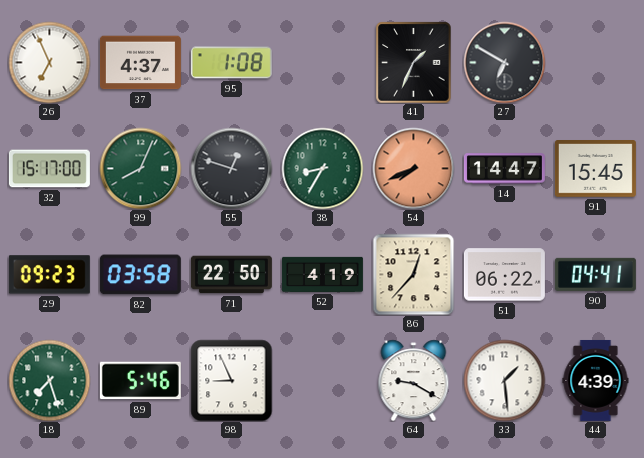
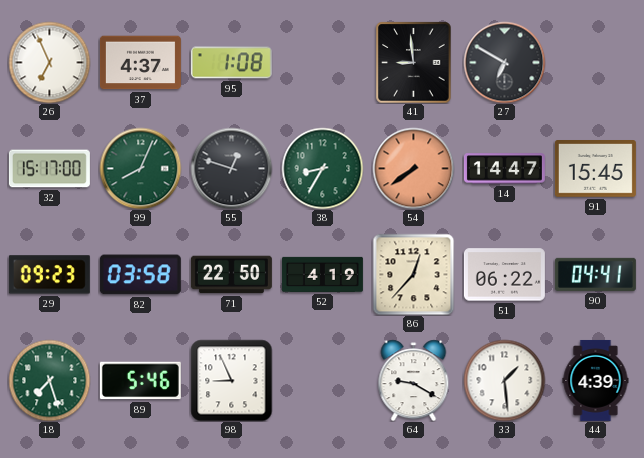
41: 1:34 -> 8:59
54: 7:41 -> 7:39
